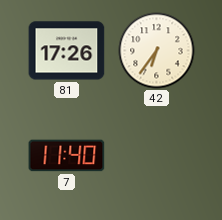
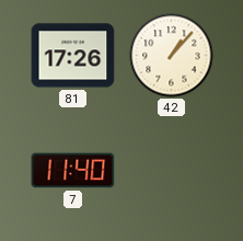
42: 6:36 -> 1:07
